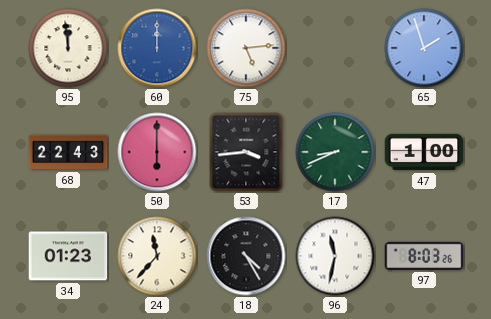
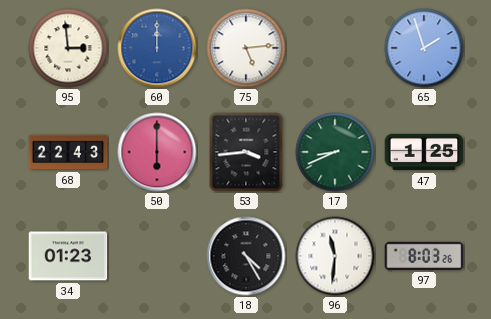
95: 11:59 -> 2:59
47: 1:00 -> 1:25
24: 11:37 -> none
96: 11:32 -> 11:31
